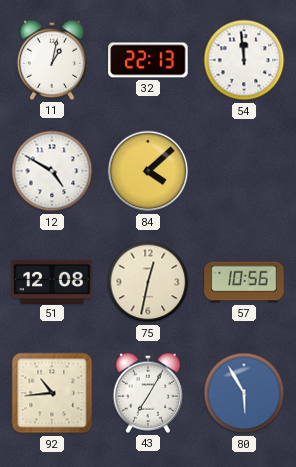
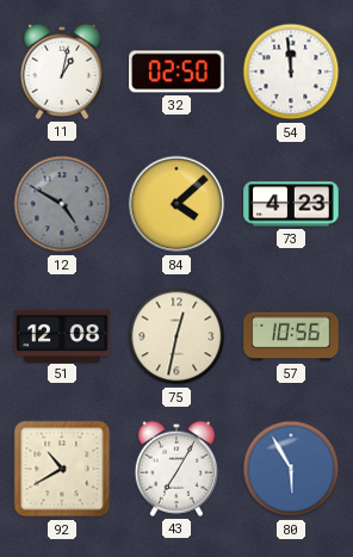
32: 22:13 -> 02:50
12 dial: white -> grey
73: none -> 4:23
92: 10:44 -> 10:40
